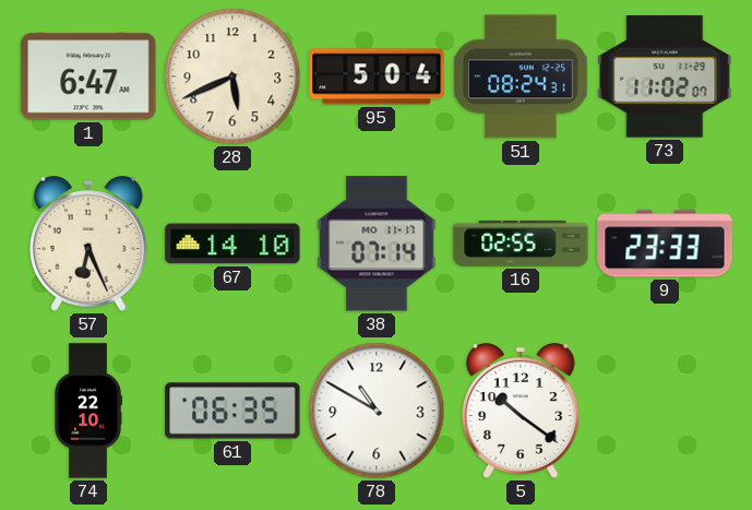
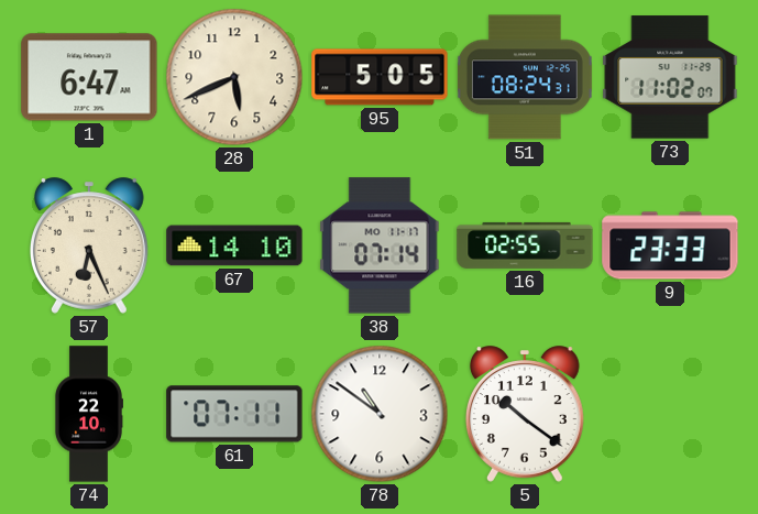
95: 5:04 -> 5:05
61: 06:35 -> 07:11
78: 10:50 -> 10:51
